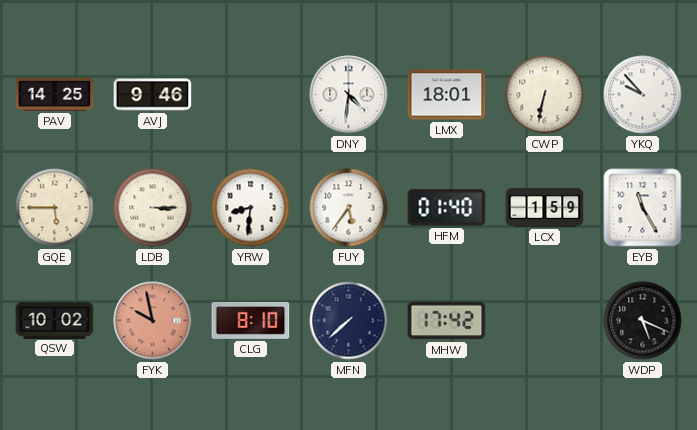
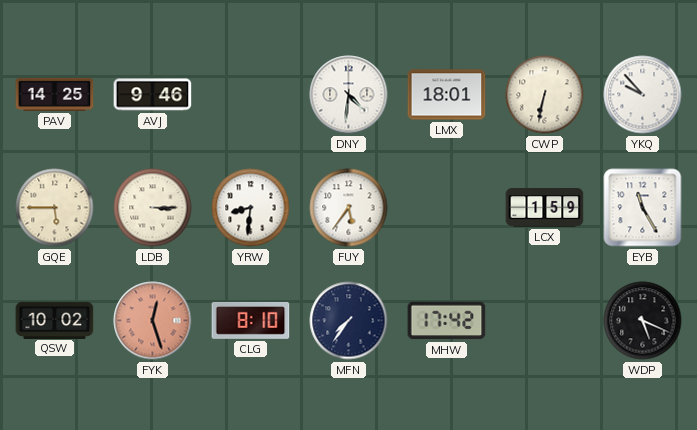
HFM: 01:40 -> none
FYK: 9:58 -> 12:27
MFN: 7:38 -> 7:36
